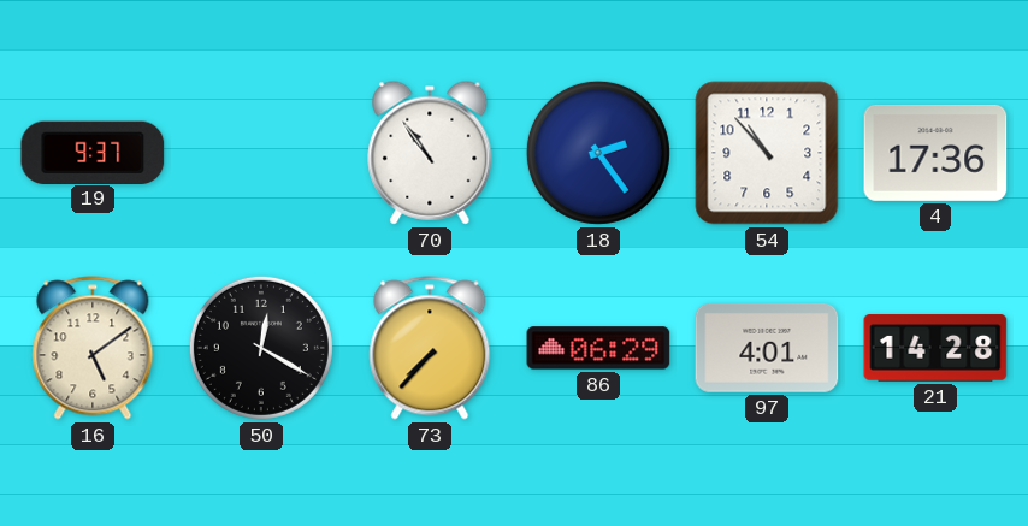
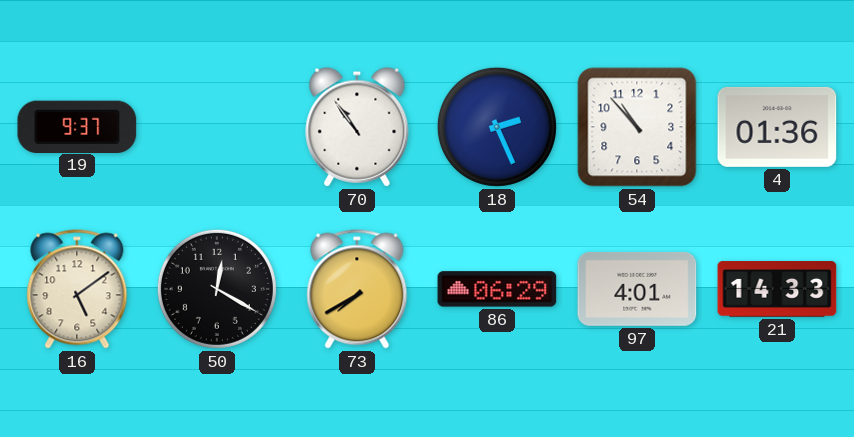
18: 2:24 -> 2:26
4: 17:36 -> 01:36
73: 7:37 -> 7:40
21: 14:28 -> 14:33
